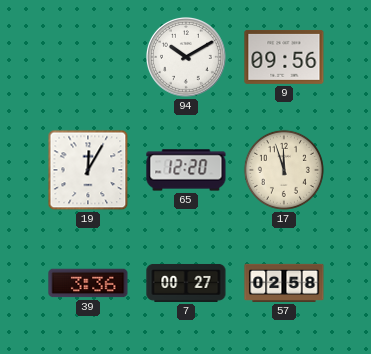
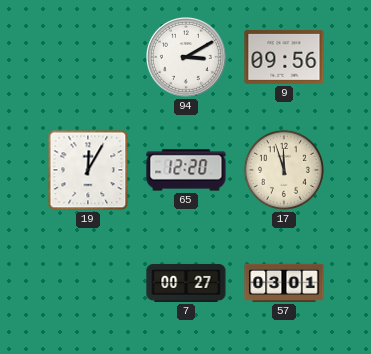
94: 10:10 -> 3:10
39: 3:36 -> none
57: 02:58 -> 03:01
